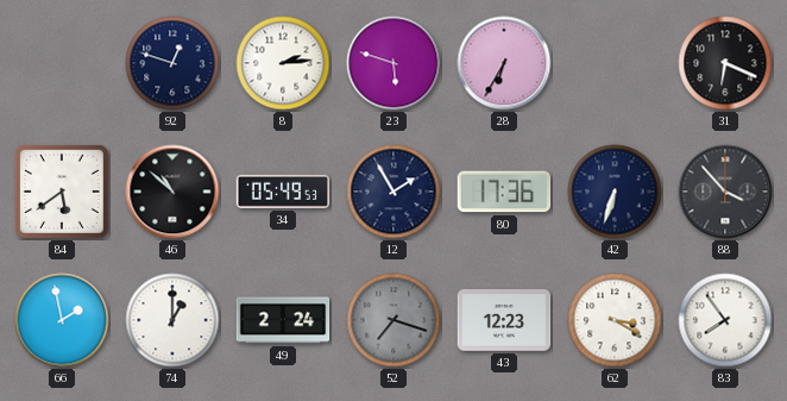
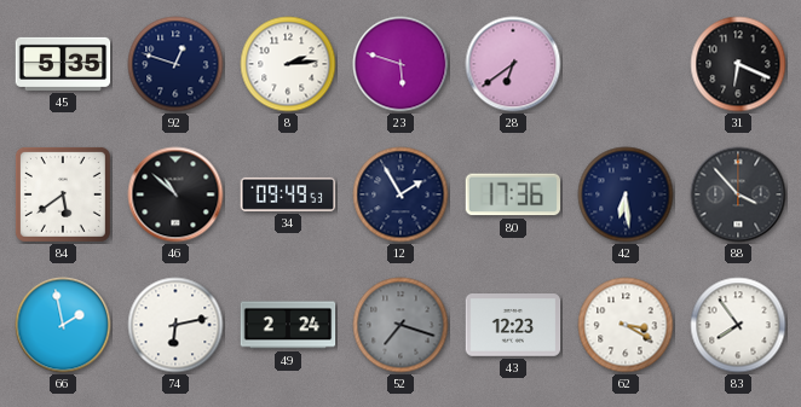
45: none -> 5:35
28: 6:35 -> 6:39
34: 05:49 -> 09:49
42: 6:33 -> 6:29
74: 1:00 -> 6:13
